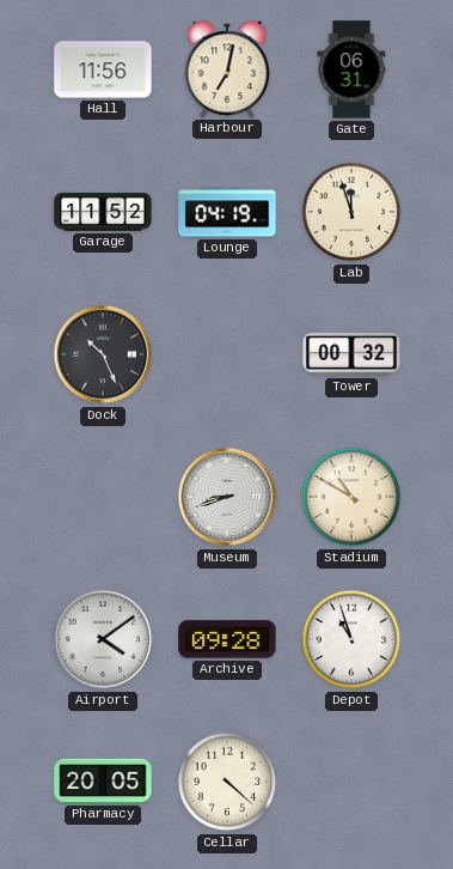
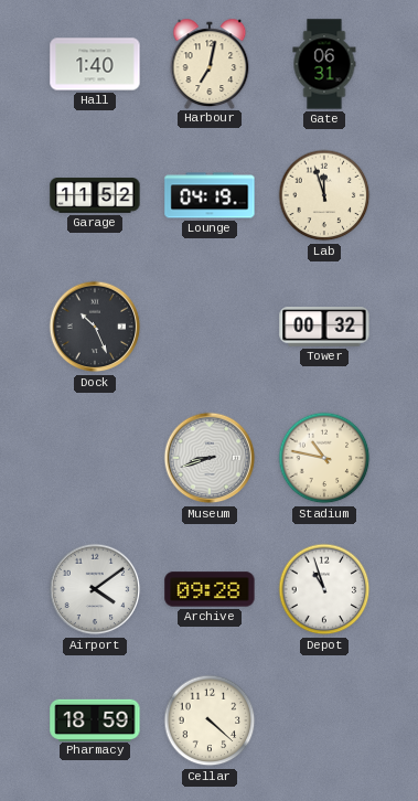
Hall: 11:56 -> 1:40
Stadium: 10:50 -> 10:47
Pharmacy: 20:05 -> 18:59
